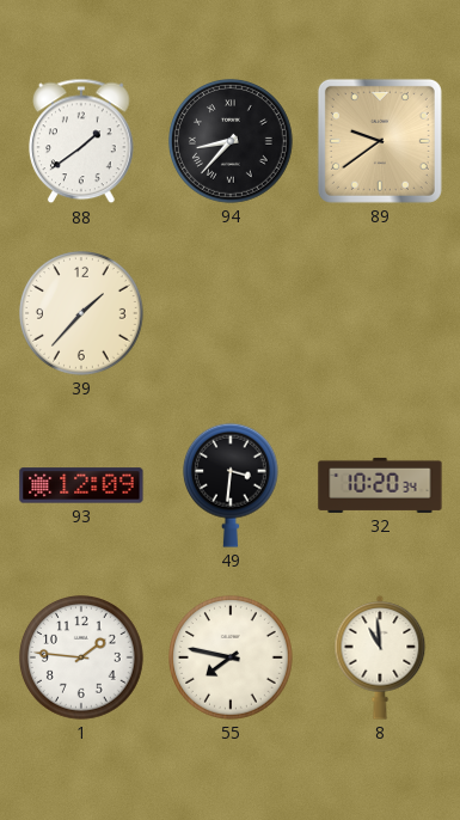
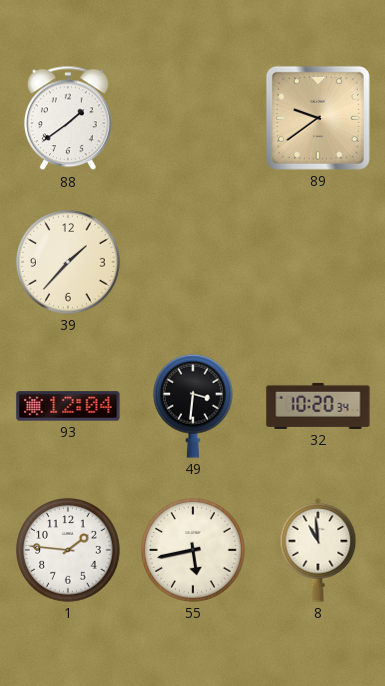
94: 8:37 -> none
93: 12:09 -> 12:04
55: 7:47 -> 5:43
